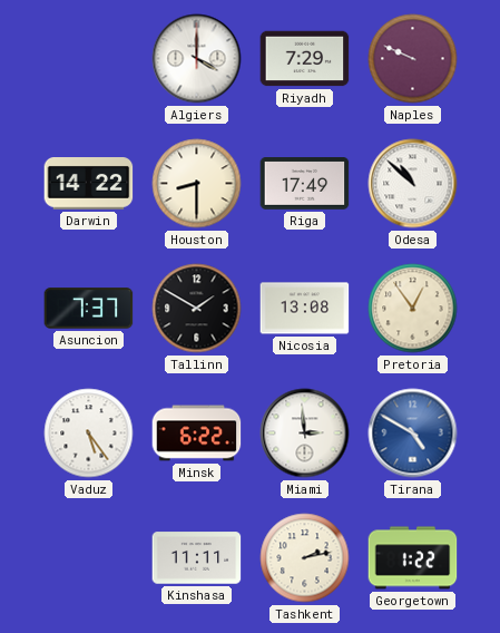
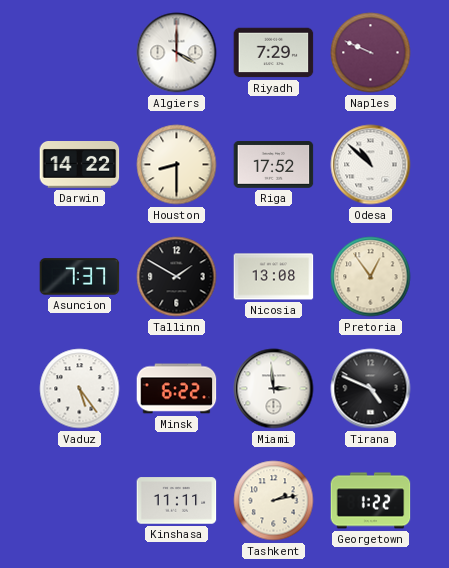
Riga: 17:49 -> 17:52
Tirana: 4:50 -> 4:49
Tirana dial: blue -> black
